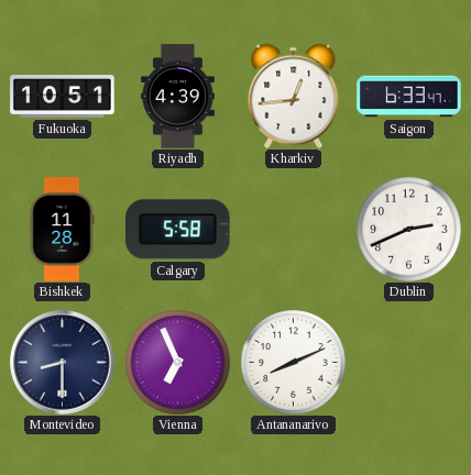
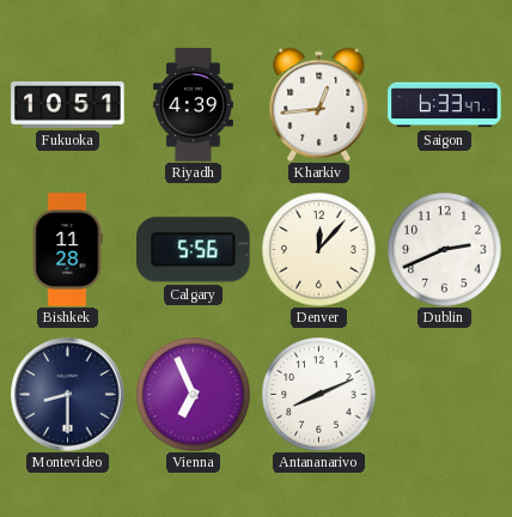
Calgary: 5:58 -> 5:56
Denver: none -> 12:07
